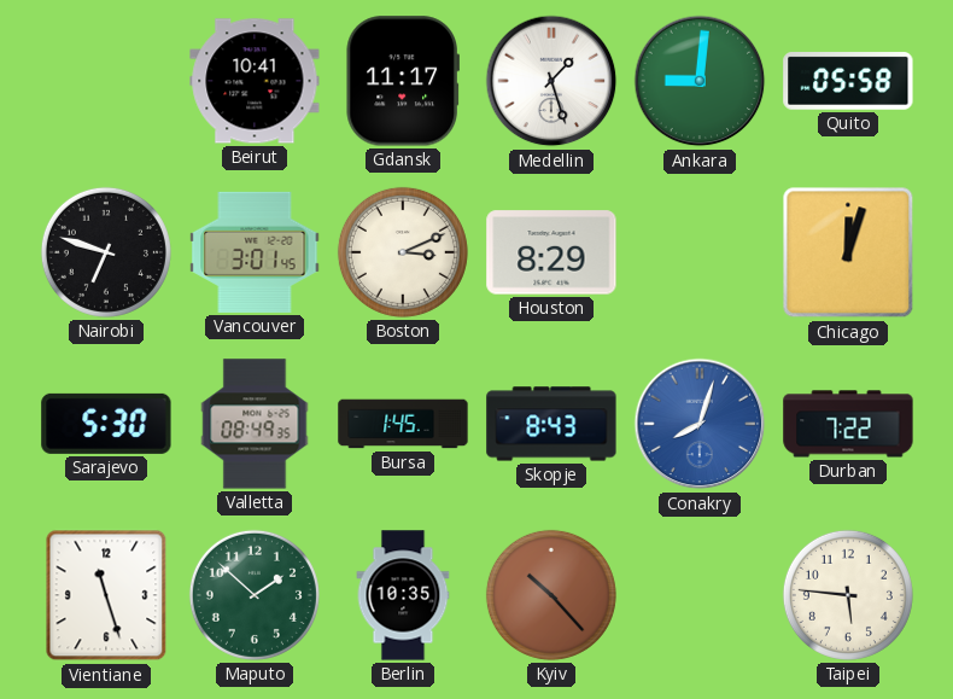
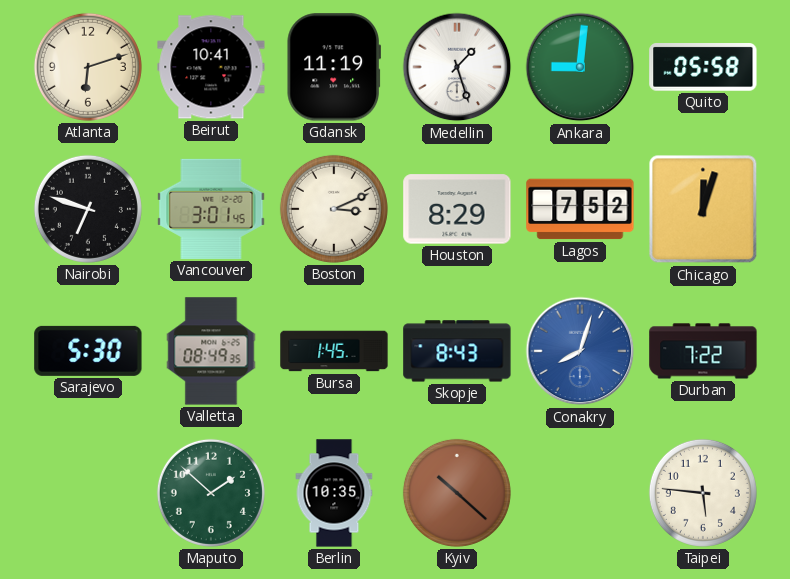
Atlanta: none -> 6:12
Gdansk: 11:17 -> 11:19
Lagos: none -> 7:52
Vientiane: 11:27 -> none
Kyiv: 10:23 -> 10:22
